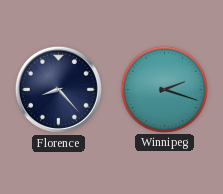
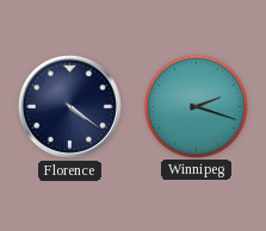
Florence: 8:23 -> 4:21
